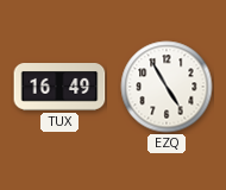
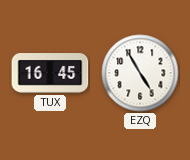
TUX: 16:49 -> 16:45
